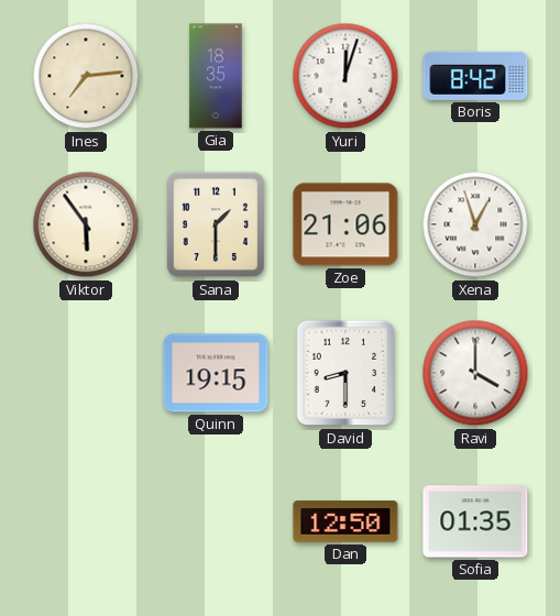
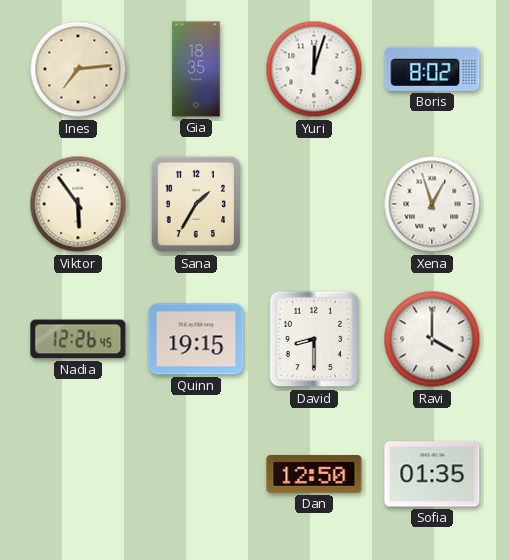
Boris: 8:42 -> 8:02
Sana: 1:30 -> 1:35
Zoe: 21:06 -> none
Nadia: none -> 12:26
